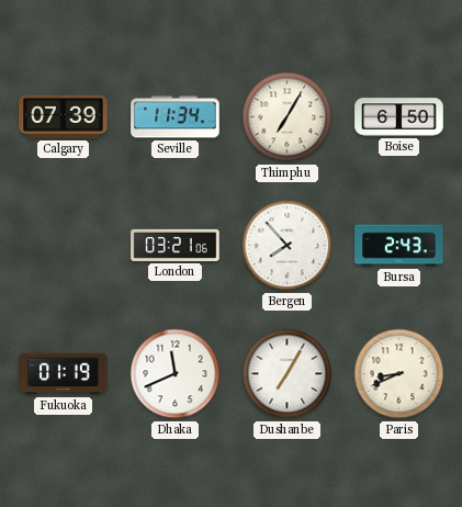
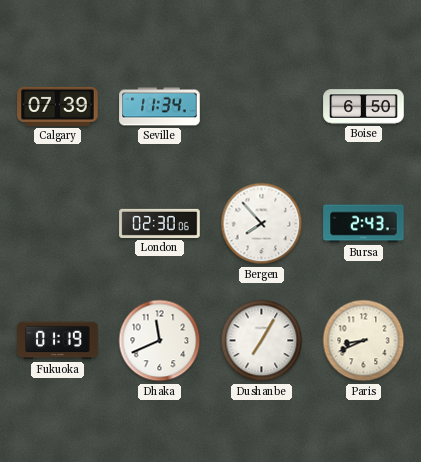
Thimphu: 7:05 -> none
London: 03:21 -> 02:30
